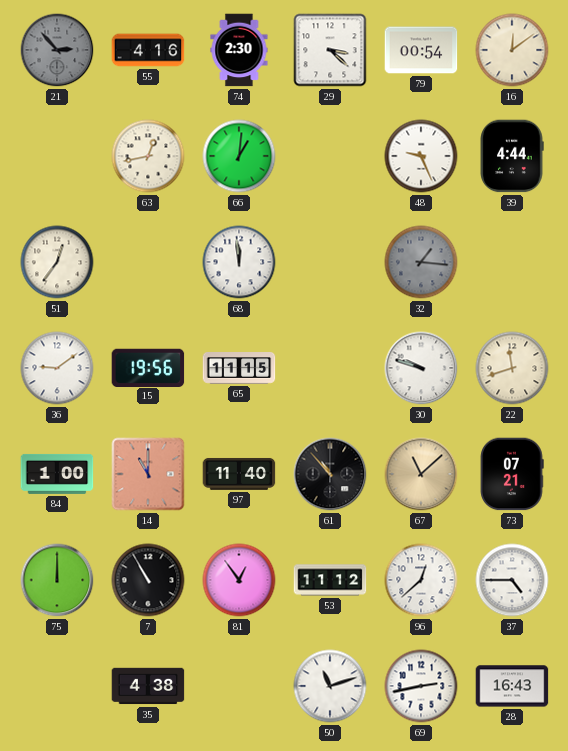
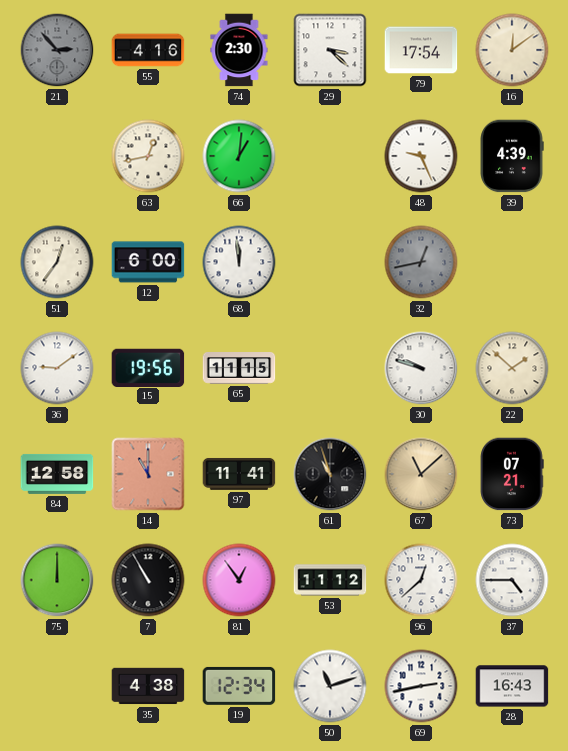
79: 00:54 -> 17:54
39: 4:44 -> 4:39
12: none -> 6:00
32: 1:16 -> 12:43
22: 11:42 -> 1:52
84: 1:00 -> 12:58
97: 11:40 -> 11:41
61: 10:53 -> 10:57
19: none -> 12:34
